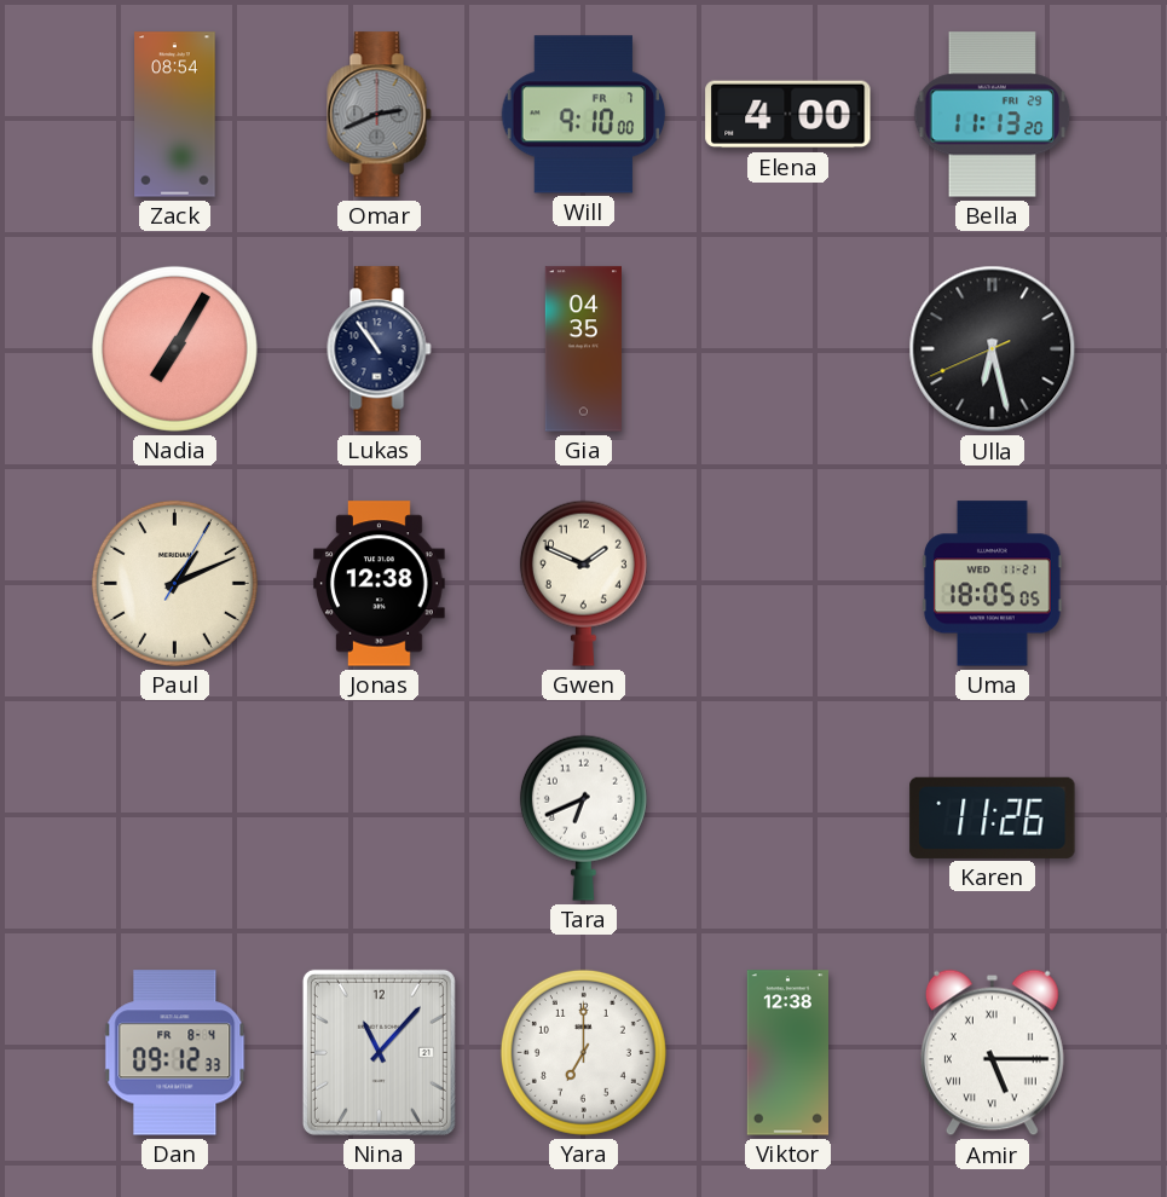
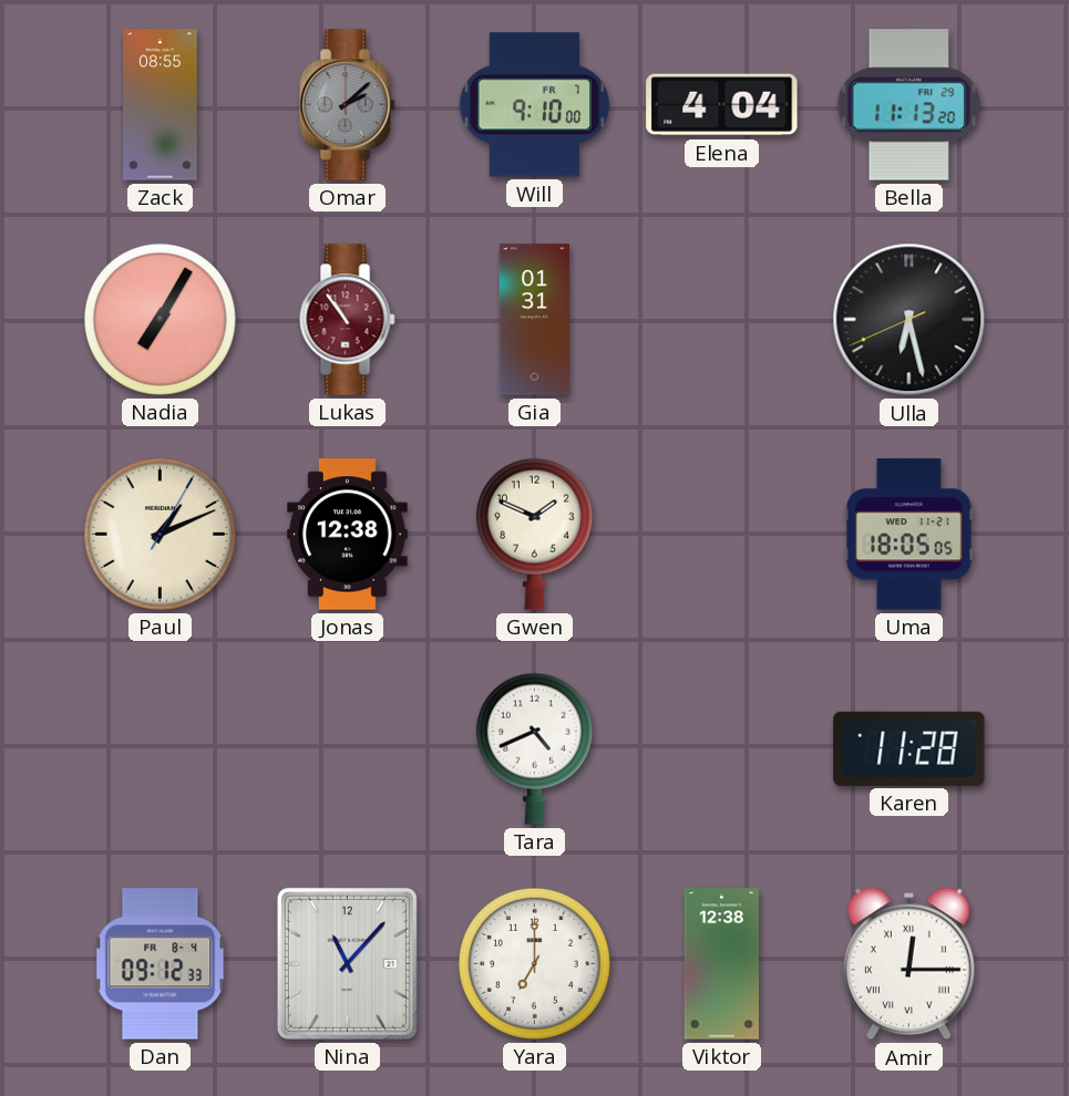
Zack: 08:54 -> 08:55
Omar: 2:41 -> 2:08
Elena: 4:00 -> 4:04
Lukas dial: navy -> burgundy
Gia: 04:35 -> 01:31
Tara: 6:41 -> 4:41
Karen: 11:26 -> 11:28
Amir: 5:15 -> 12:15
